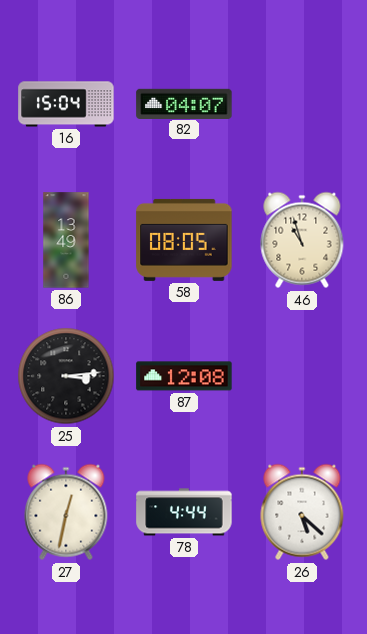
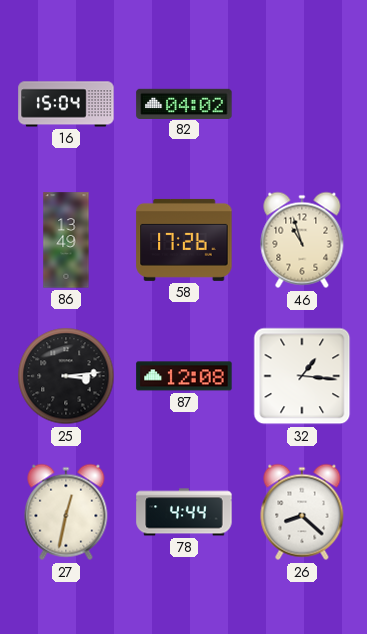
82: 04:07 -> 04:02
58: 08:05 -> 17:26
32: none -> 1:16
26: 5:22 -> 8:22
